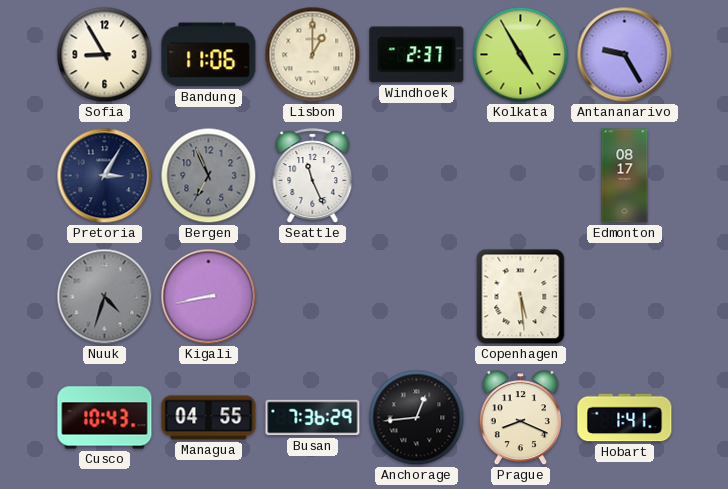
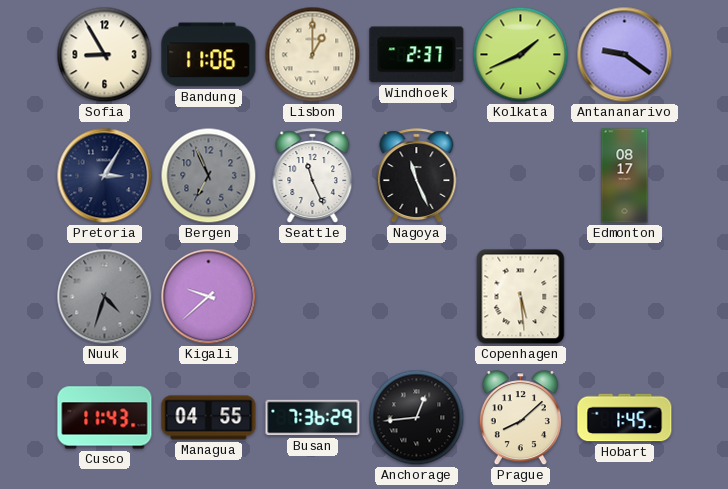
Kolkata: 4:55 -> 1:41
Antananarivo: 9:25 -> 9:21
Nagoya: none -> 11:26
Kigali: 8:43 -> 9:38
Cusco: 10:43 -> 11:43
Prague: 8:19 -> 8:08
Hobart: 1:41 -> 1:45
